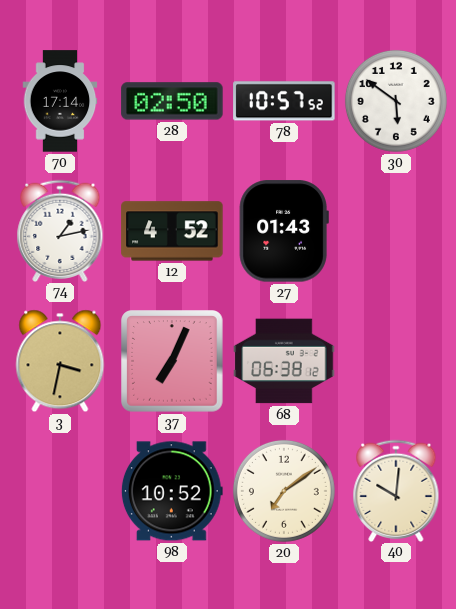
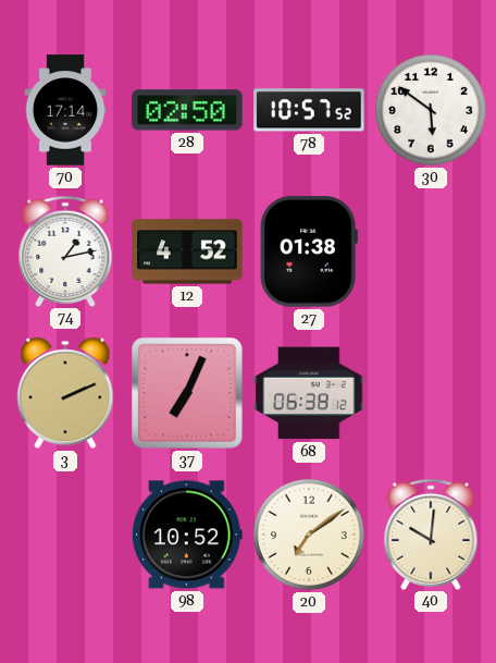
27: 01:43 -> 01:38
3: 3:32 -> 2:11
